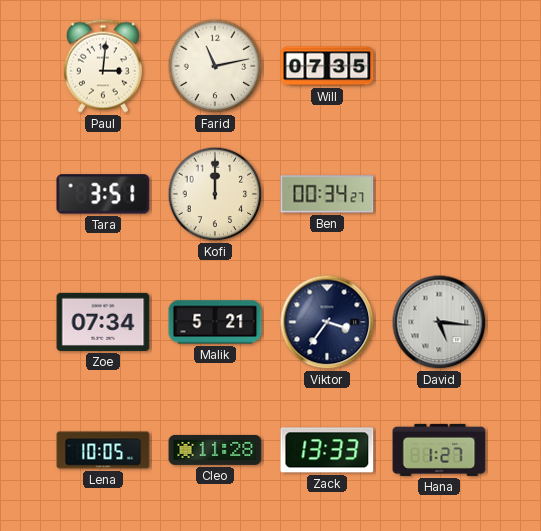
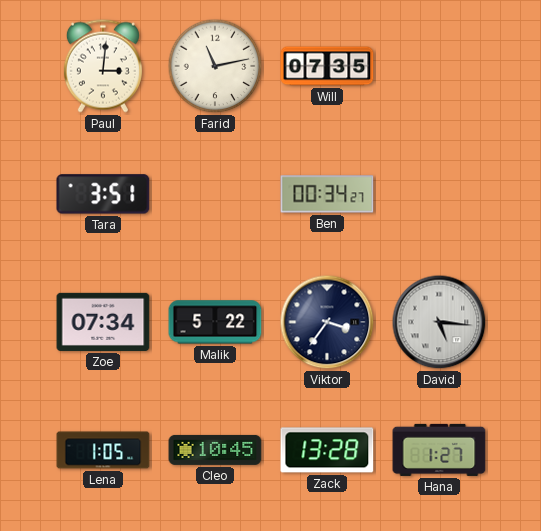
Kofi: 12:00 -> none
Malik: 5:21 -> 5:22
Lena: 10:05 -> 1:05
Cleo: 11:28 -> 10:45
Zack: 13:33 -> 13:28
